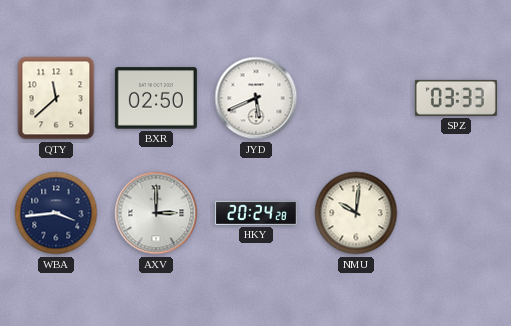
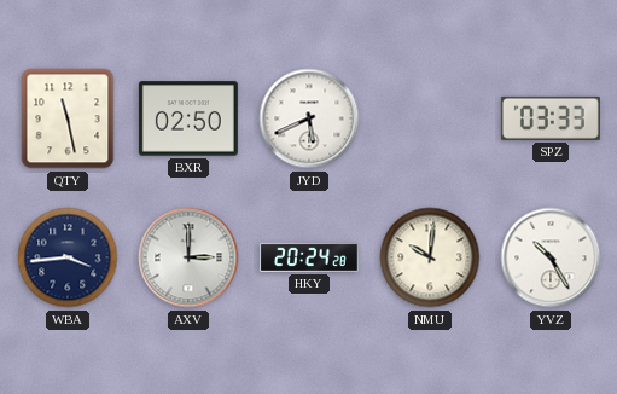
QTY: 11:38 -> 11:28
YVZ: none -> 10:25
